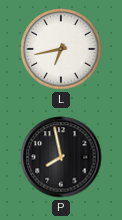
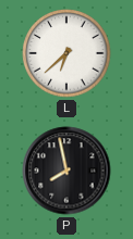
L: 6:43 -> 6:38
